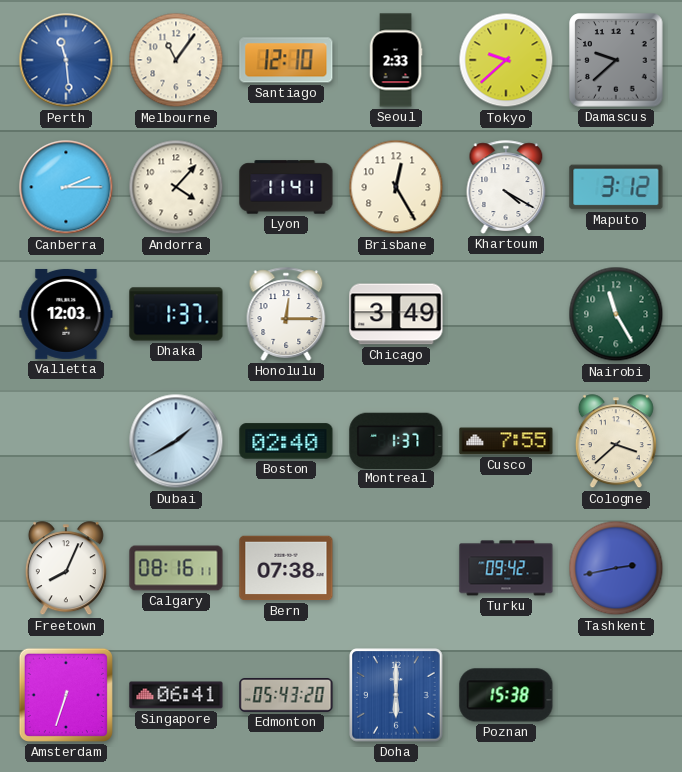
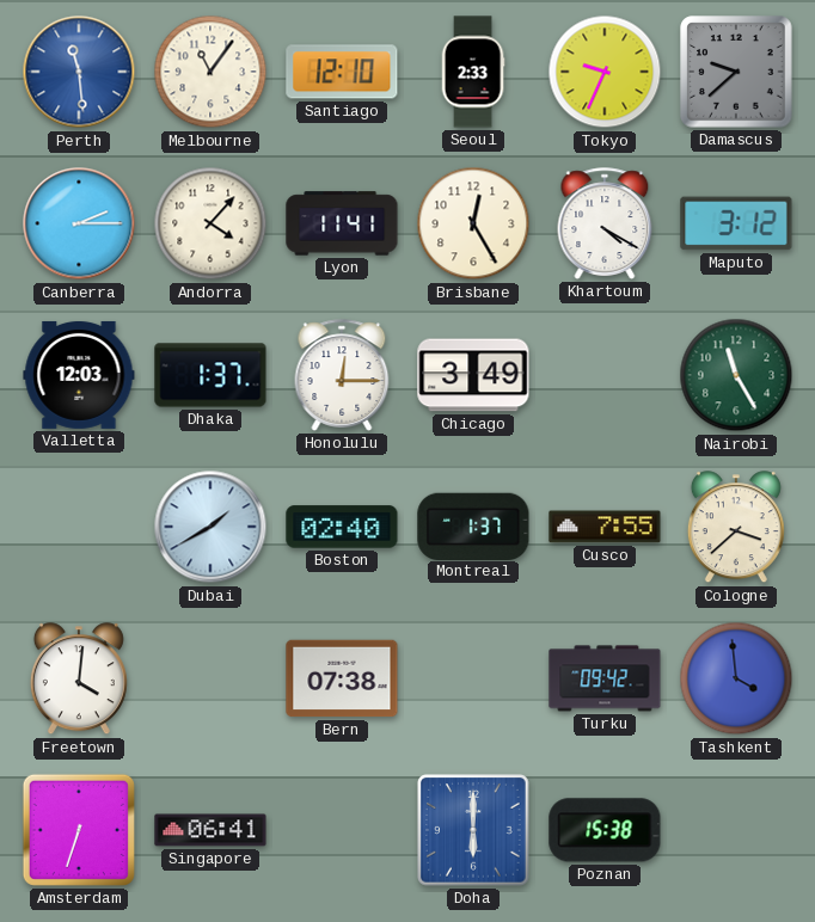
Tokyo: 9:38 -> 9:34
Freetown: 8:04 -> 4:01
Calgary: 08:16 -> none
Tashkent: 2:43 -> 3:59
Edmonton: 05:43 -> none
